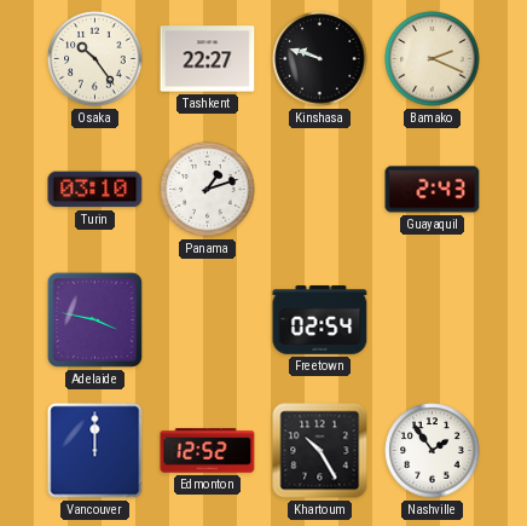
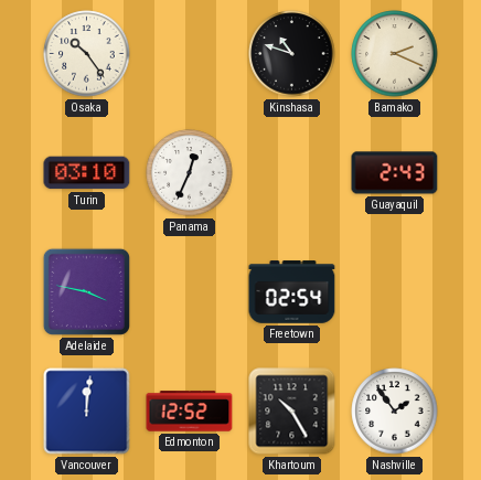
Tashkent: 22:27 -> none
Kinshasa: 9:48 -> 10:48
Panama: 1:12 -> 12:34
Vancouver: 12:00 -> 12:01
